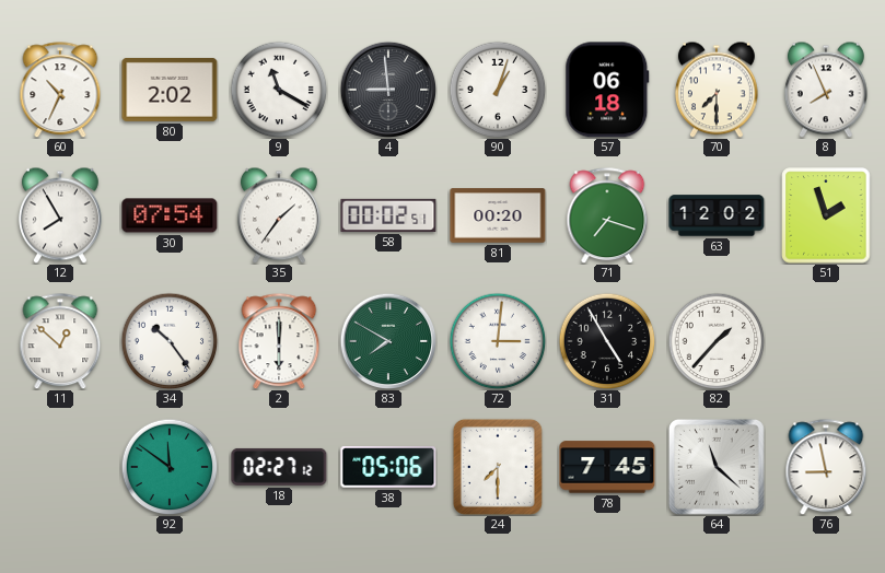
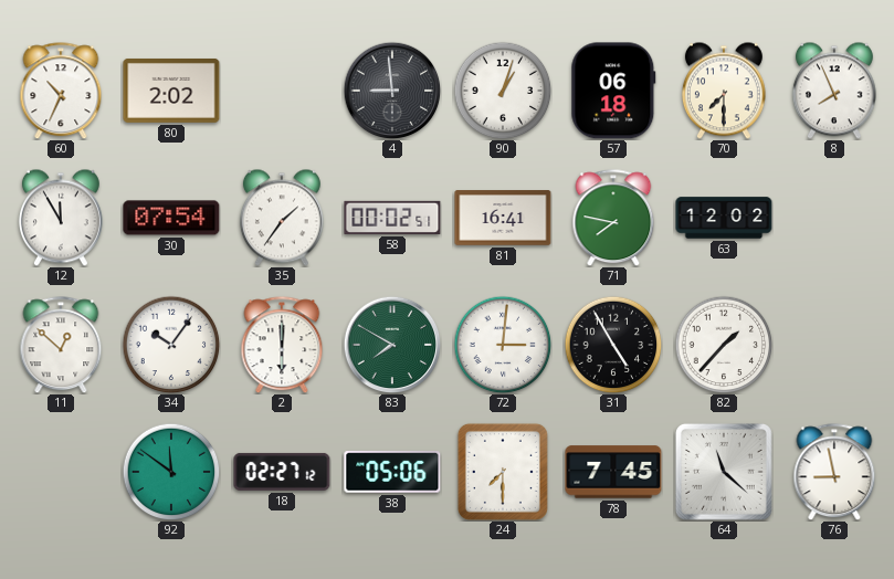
9: 11:20 -> none
12: 7:55 -> 11:55
81: 00:20 -> 16:41
71: 7:18 -> 7:47
51: 1:57 -> none
34: 10:24 -> 10:06
